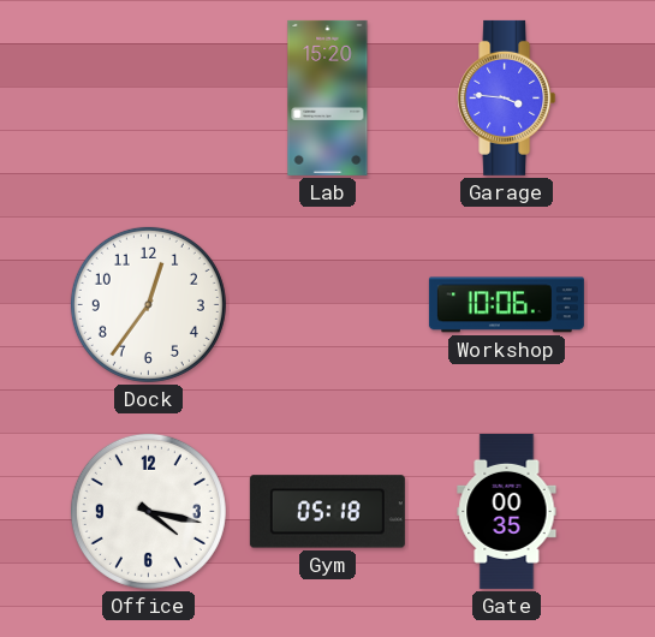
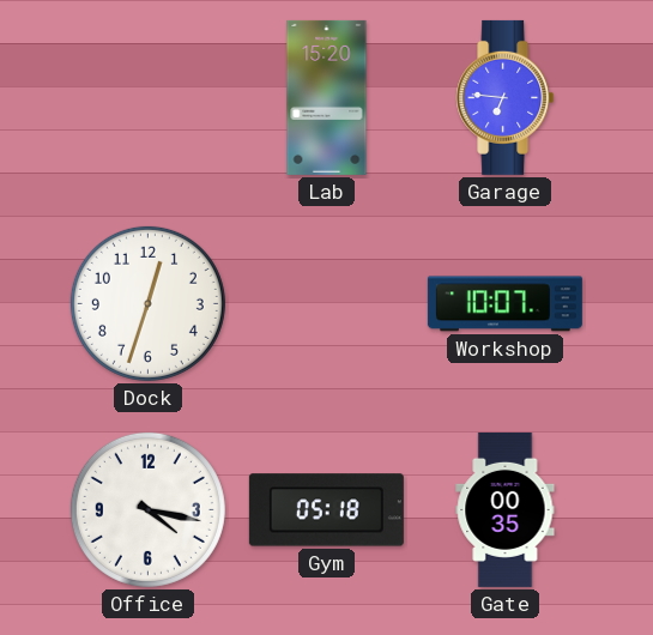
Garage: 3:46 -> 6:46
Dock: 12:36 -> 12:33
Workshop: 10:06 -> 10:07
